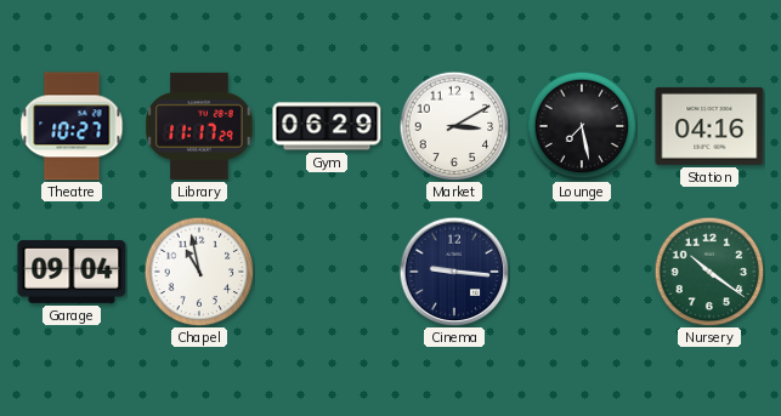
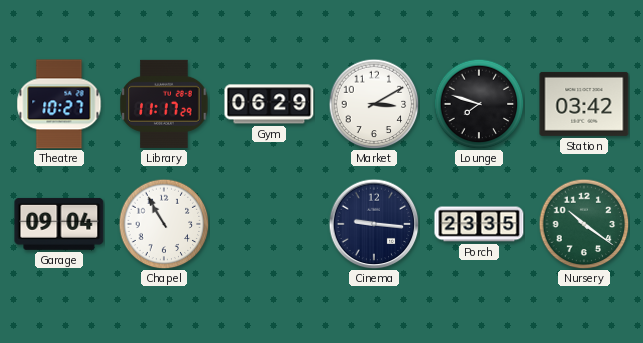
Lounge: 7:28 -> 7:48
Station: 04:16 -> 03:42
Chapel: 10:58 -> 10:55
Porch: none -> 23:35
